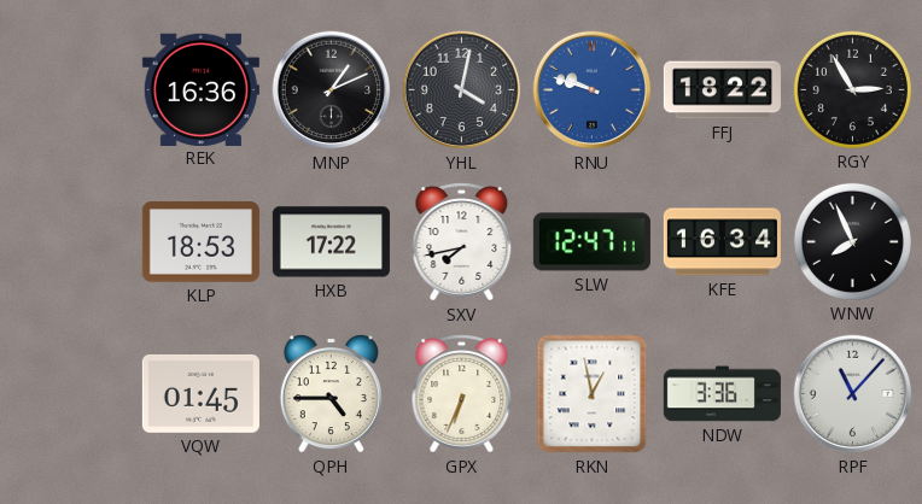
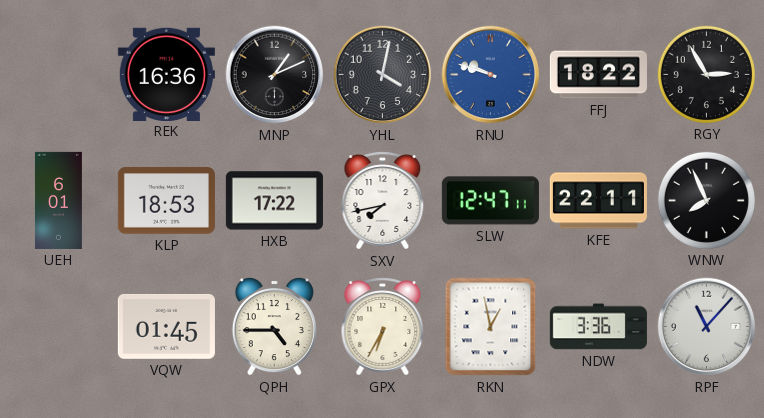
UEH: none -> 6:01
KFE: 16:34 -> 22:11
GPX: 6:34 -> 6:35
